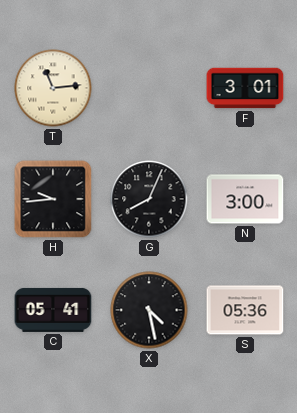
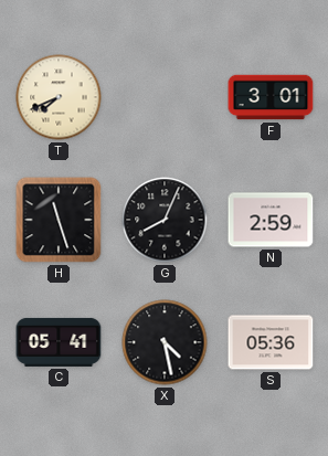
T: 11:14 -> 7:41
H: 9:44 -> 11:27
N: 3:00 -> 2:59
